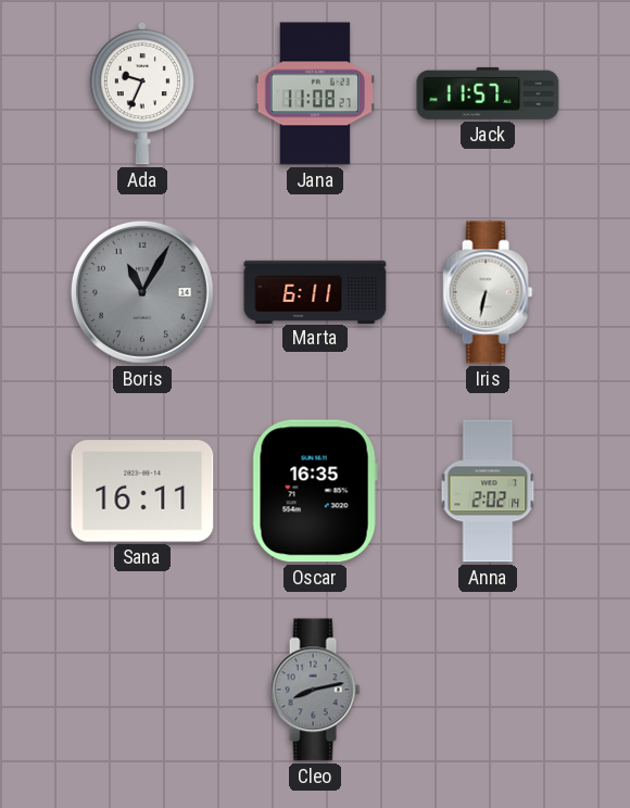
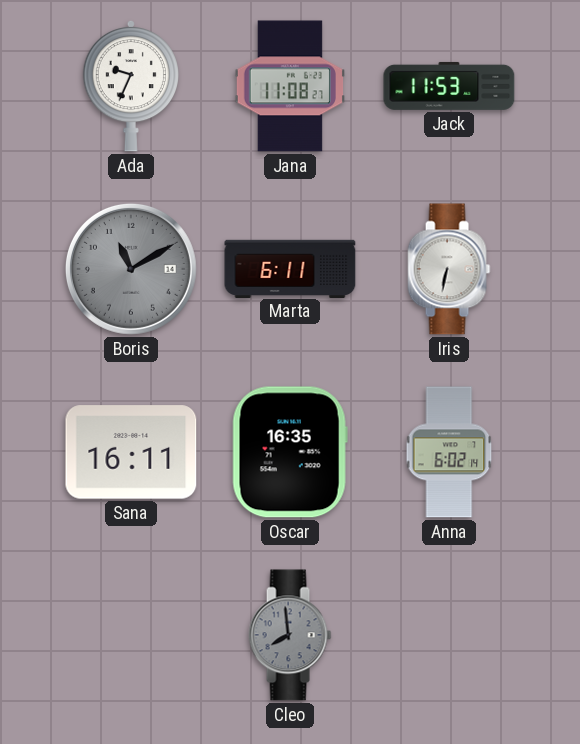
Jack: 11:57 -> 11:53
Boris: 11:05 -> 11:10
Anna: 2:02 -> 6:02
Cleo: 8:13 -> 7:59
